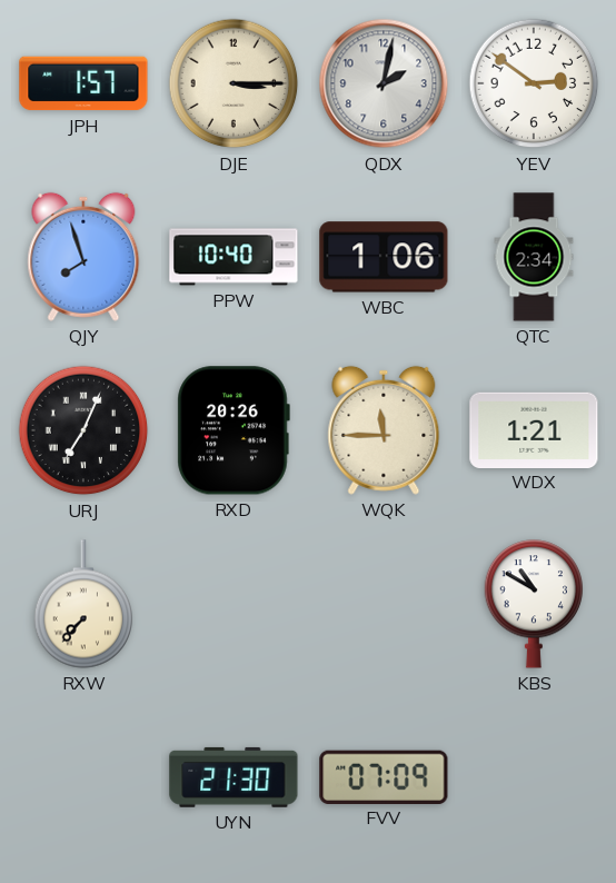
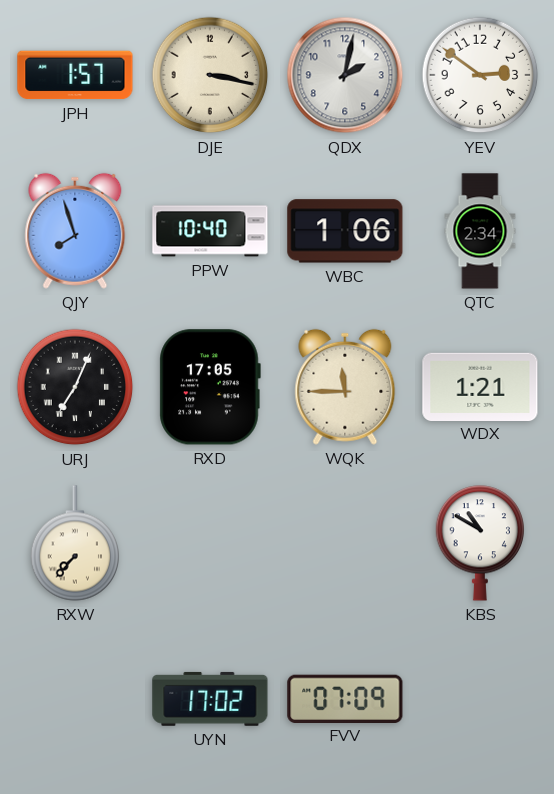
DJE: 3:15 -> 3:17
RXD: 20:26 -> 17:05
UYN: 21:30 -> 17:02
